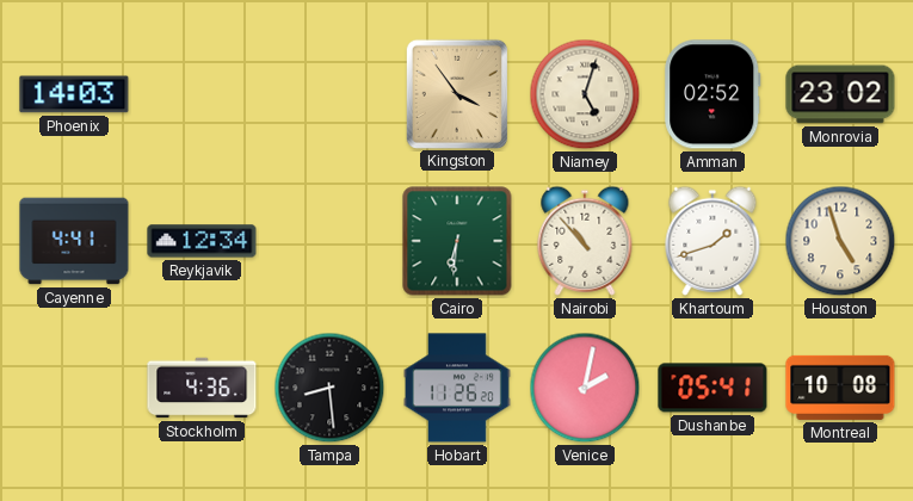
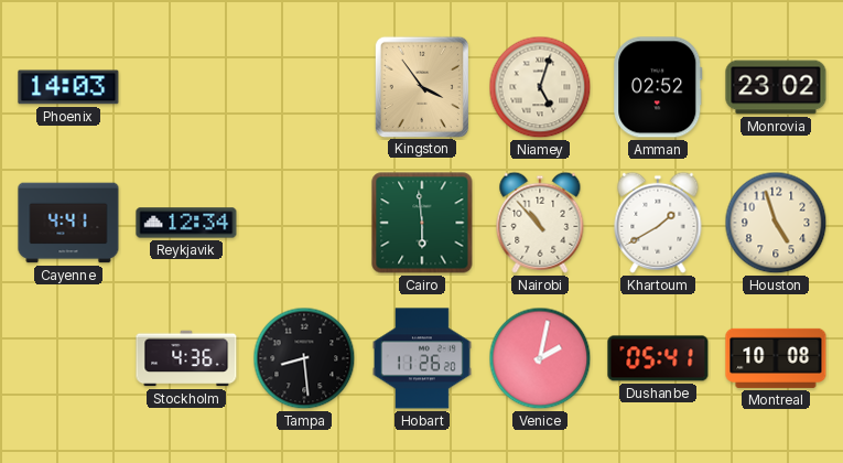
Cairo: 6:31 -> 5:59
Khartoum: 1:42 -> 1:40
